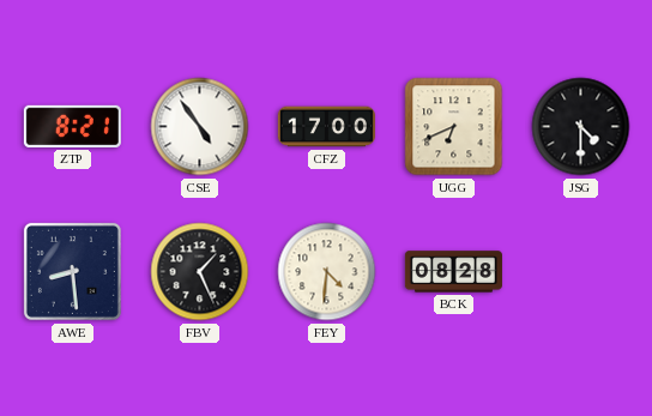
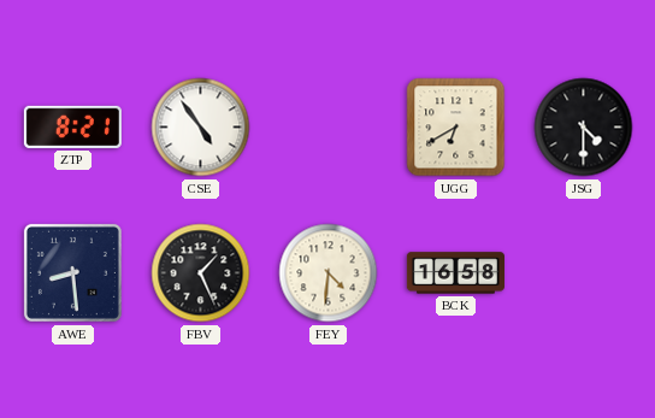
CFZ: 17:00 -> none
UGG: 6:41 -> 6:40
BCK: 08:28 -> 16:58
